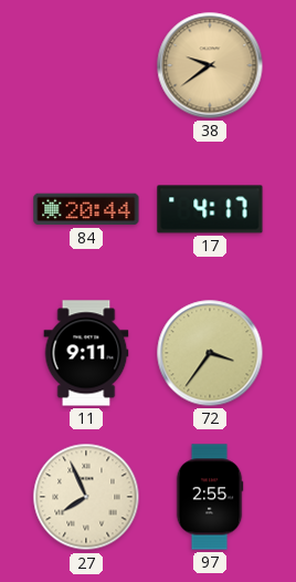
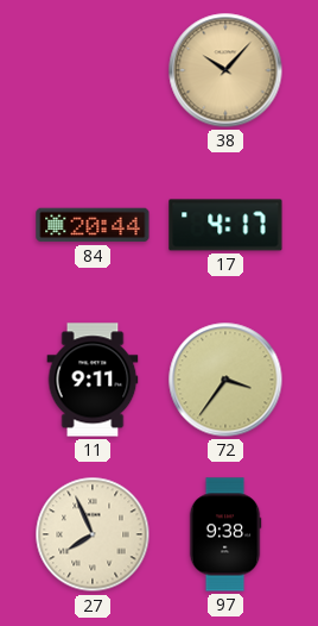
38: 9:39 -> 10:07
97: 2:55 -> 9:38
